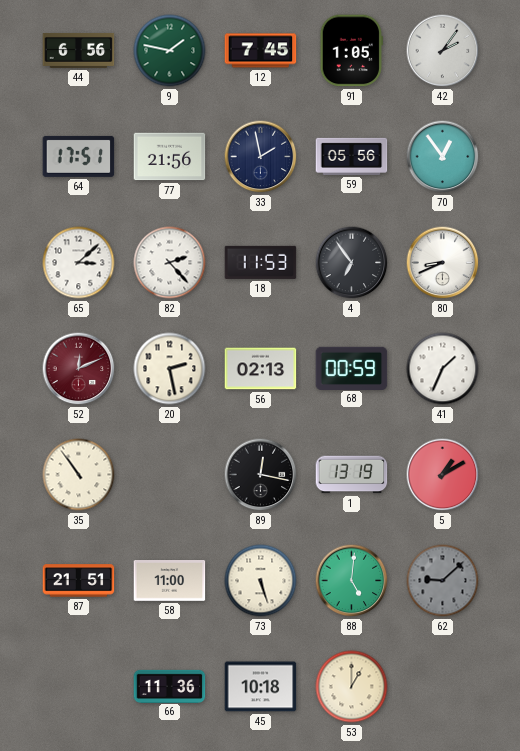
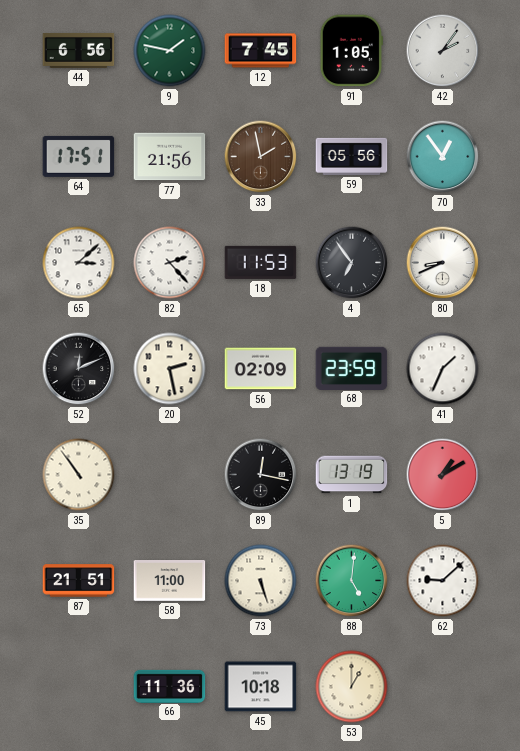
33 dial: navy -> brown
52 dial: burgundy -> black
56: 02:13 -> 02:09
68: 00:59 -> 23:59
62 dial: grey -> white
